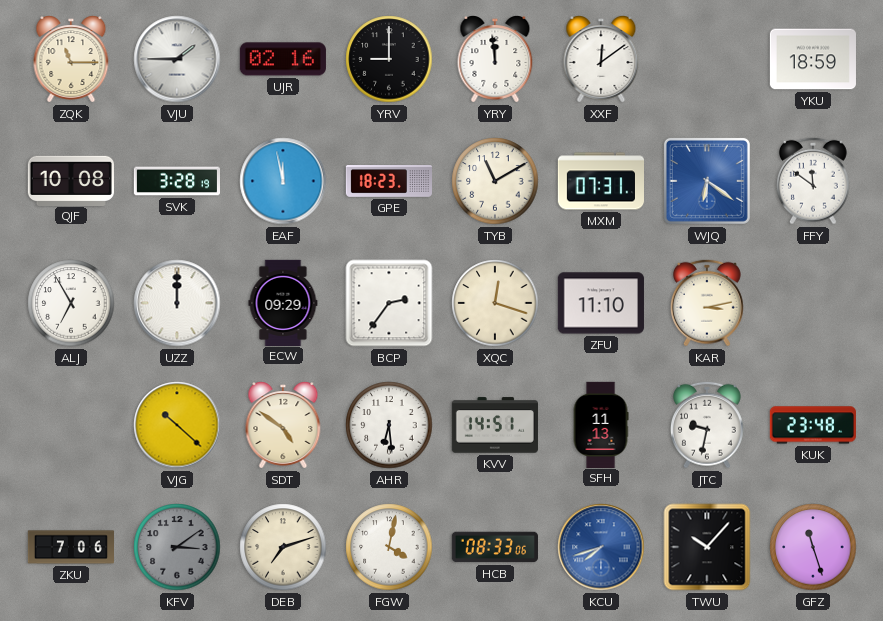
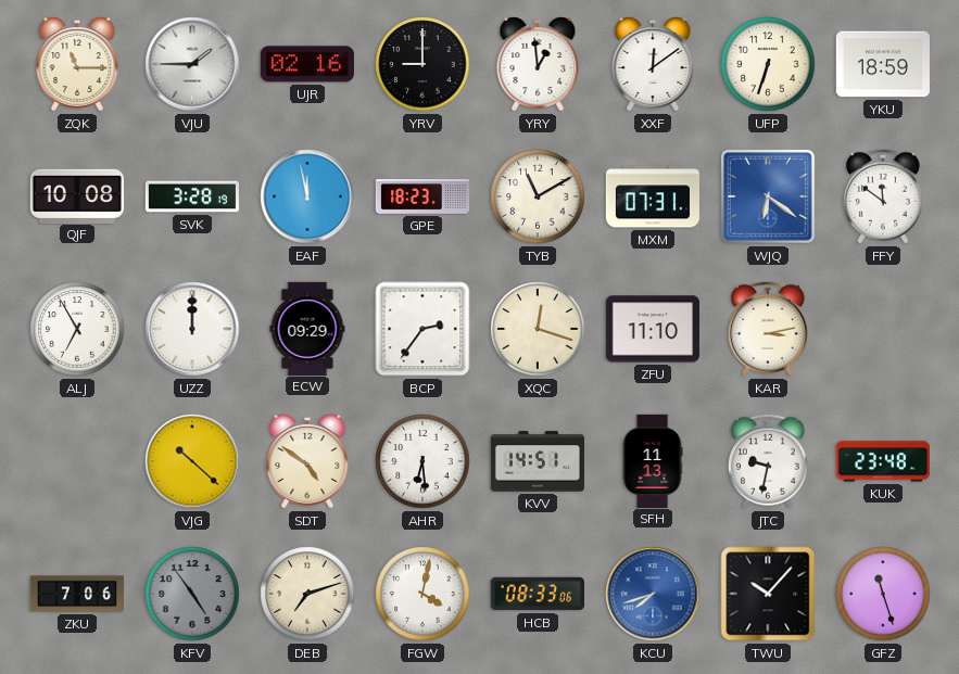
YRY: 11:59 -> 12:59
UFP: none -> 6:33
KFV: 3:09 -> 4:54
